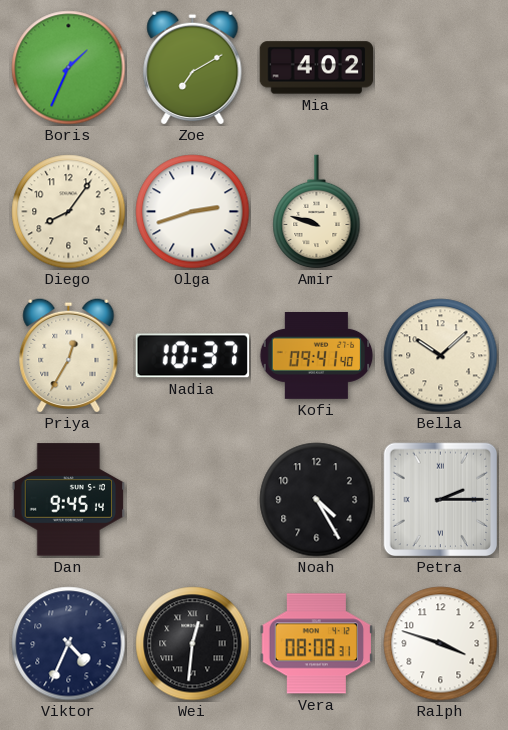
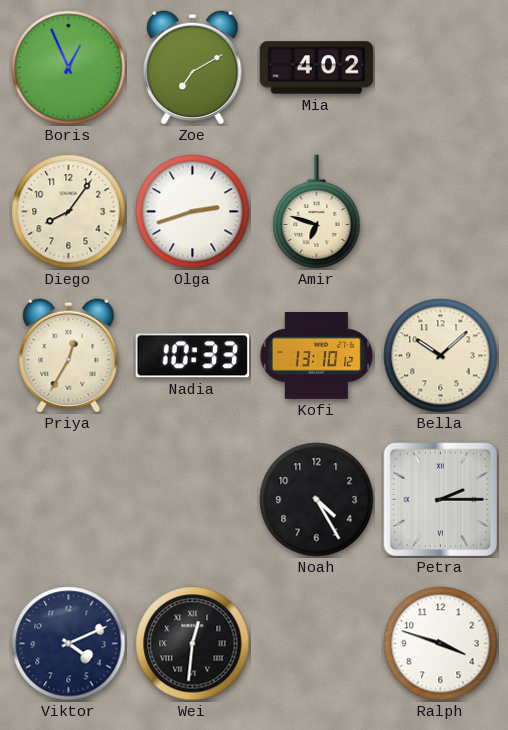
Boris: 1:34 -> 12:56
Amir: 9:48 -> 6:48
Nadia: 10:37 -> 10:33
Kofi: 09:41 -> 13:10
Dan: 9:45 -> none
Viktor: 4:34 -> 4:11
Vera: 08:08 -> none
